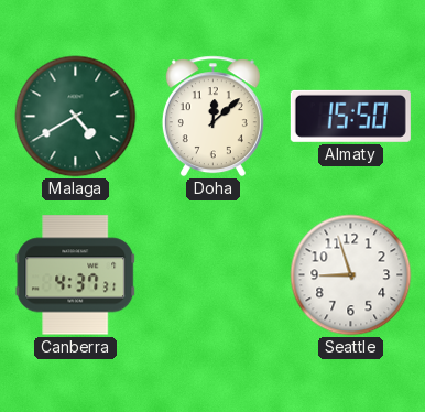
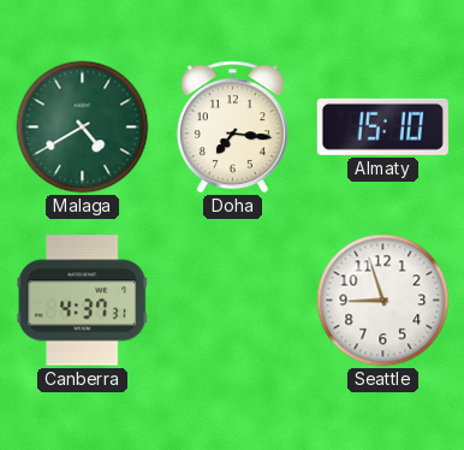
Doha: 12:08 -> 7:16
Almaty: 15:50 -> 15:10
